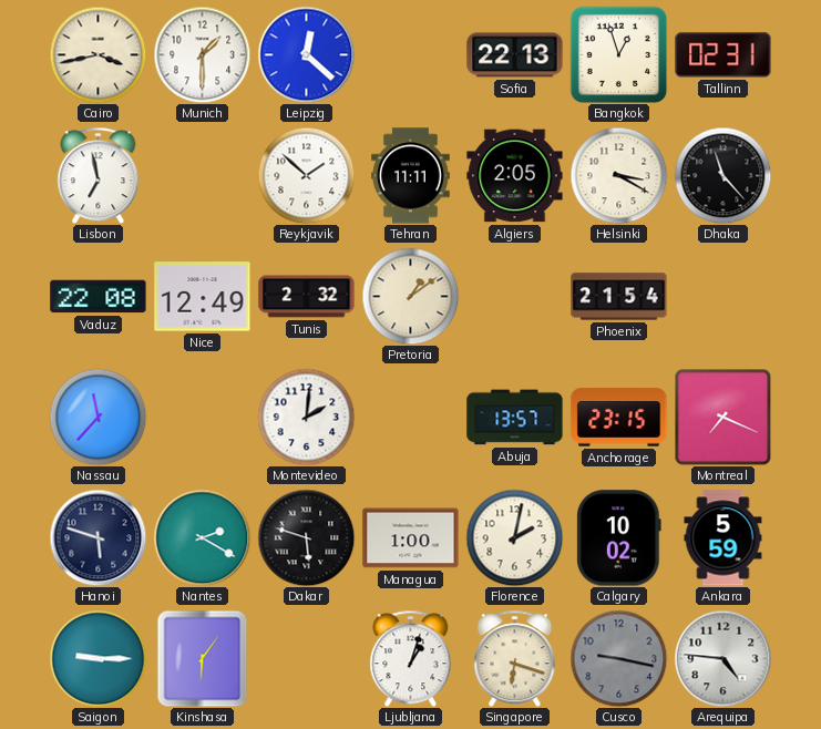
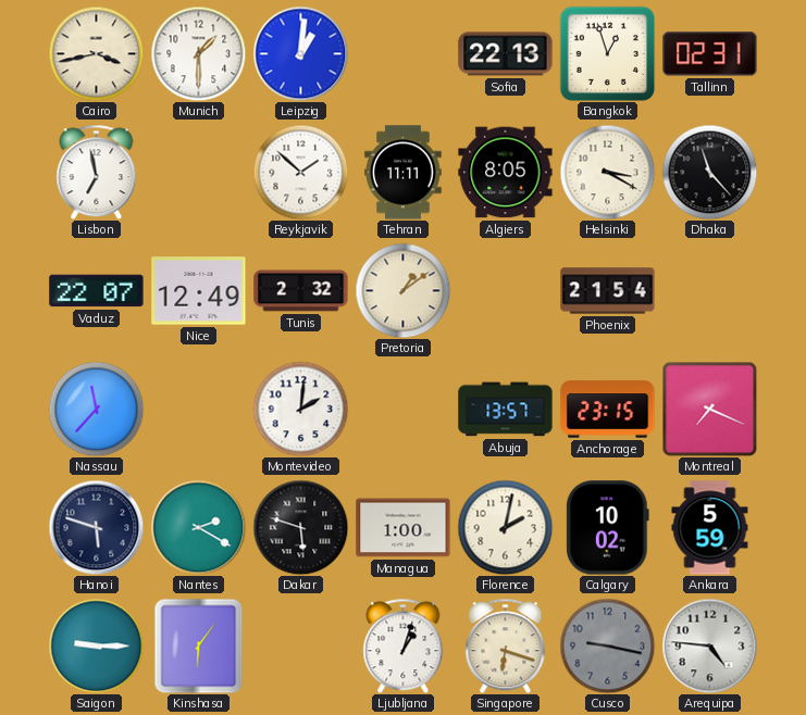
Leipzig: 12:22 -> 1:01
Algiers: 2:05 -> 8:05
Vaduz: 22:08 -> 22:07
